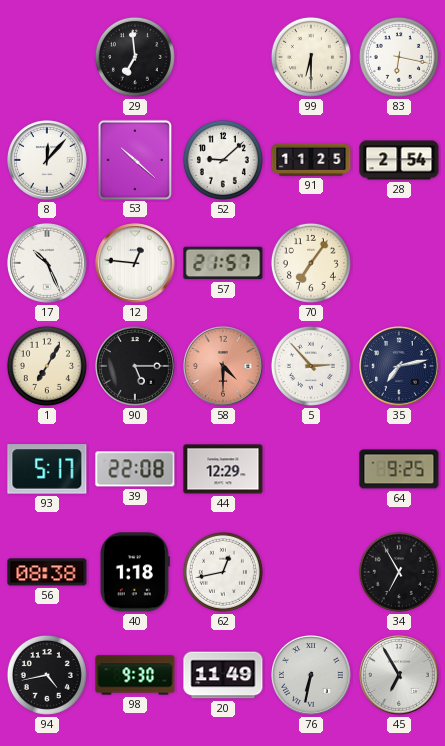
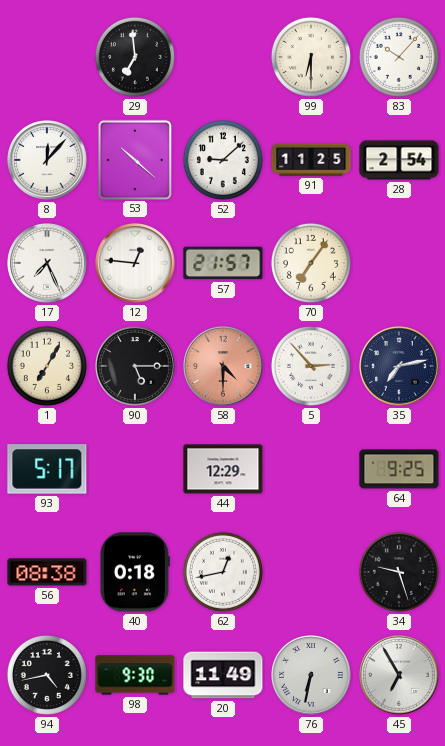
83: 6:17 -> 10:07
17: 10:26 -> 7:26
39: 22:08 -> none
40: 1:18 -> 0:18
34: 6:55 -> 9:27
